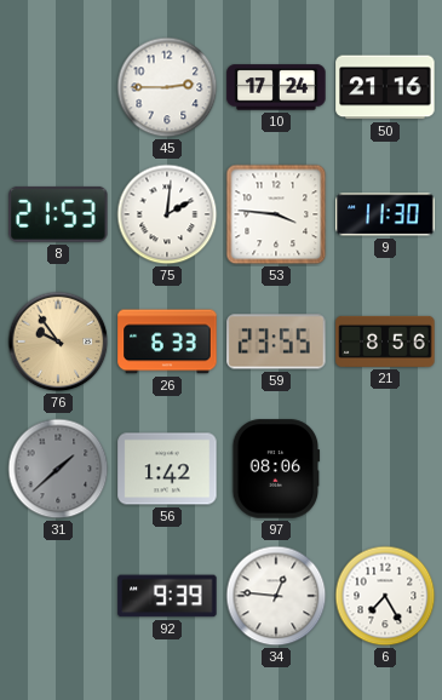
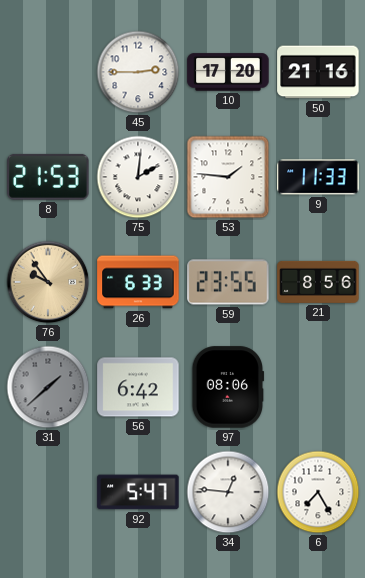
10: 17:24 -> 17:20
53: 3:46 -> 1:46
9: 11:30 -> 11:33
56: 1:42 -> 6:42
92: 9:39 -> 5:47
